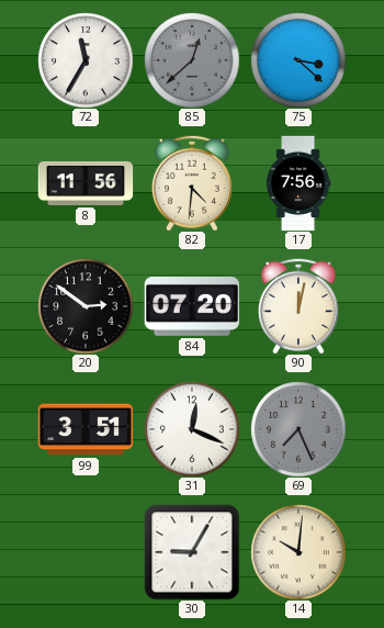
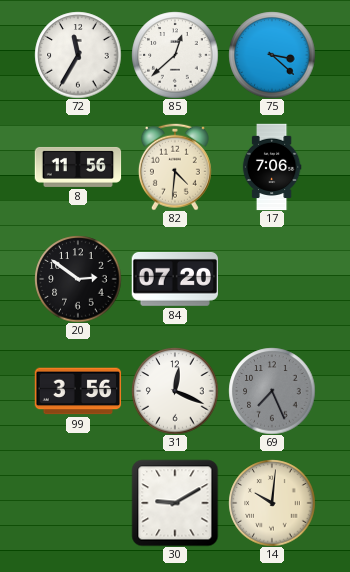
85 dial: grey -> white
17: 7:56 -> 7:06
90: 12:02 -> none
99: 3:51 -> 3:56
30: 9:05 -> 9:10
